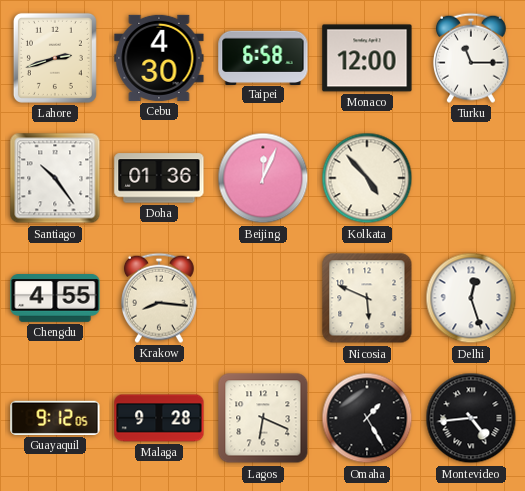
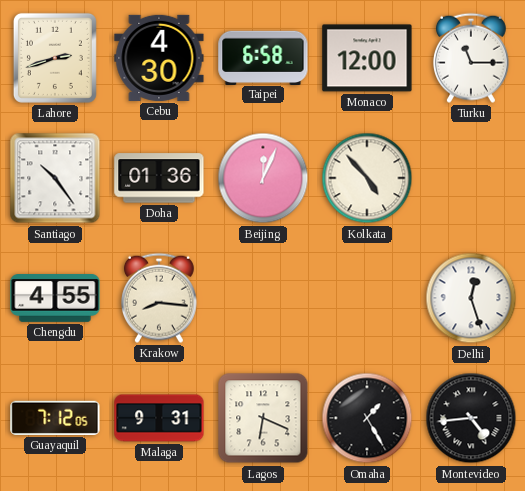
Nicosia: 5:49 -> none
Guayaquil: 9:12 -> 7:12
Malaga: 9:28 -> 9:31
